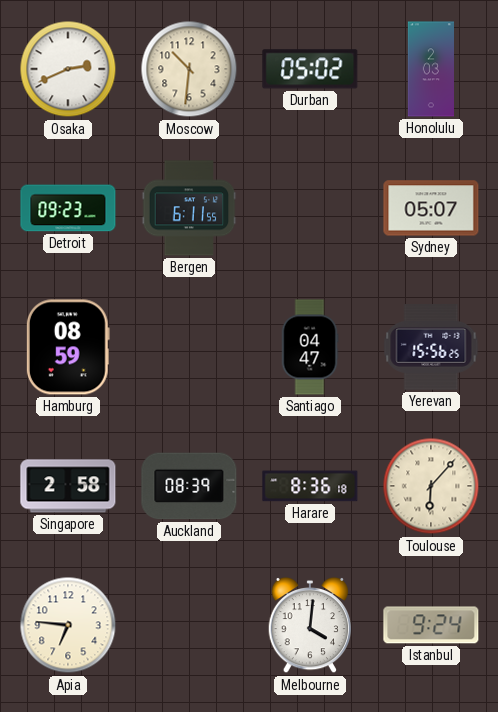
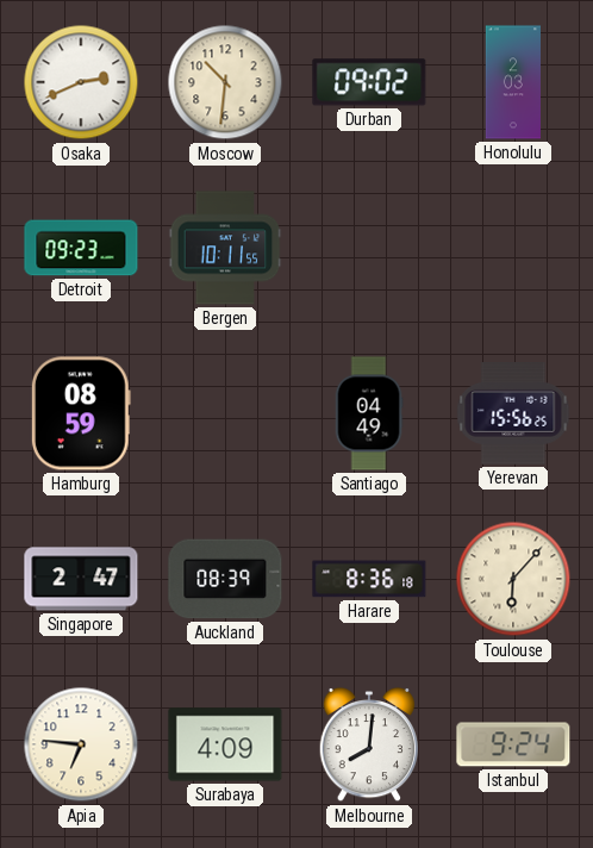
Durban: 05:02 -> 09:02
Bergen: 6:11 -> 10:11
Sydney: 05:07 -> none
Santiago: 04:47 -> 04:49
Singapore: 2:58 -> 2:47
Surabaya: none -> 4:09
Melbourne: 4:01 -> 8:01
